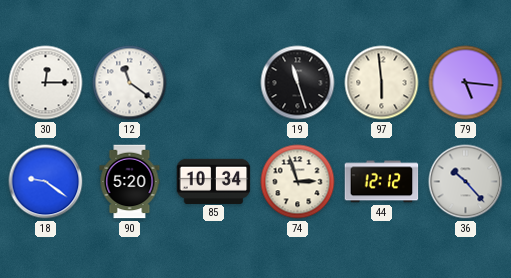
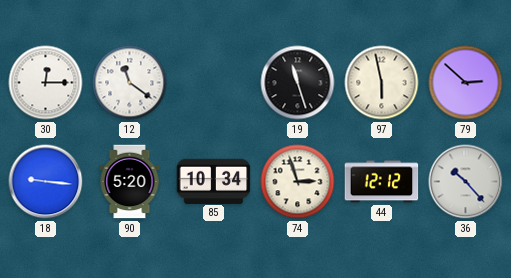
97: 5:59 -> 5:58
79: 5:16 -> 2:52
18: 9:21 -> 9:16
